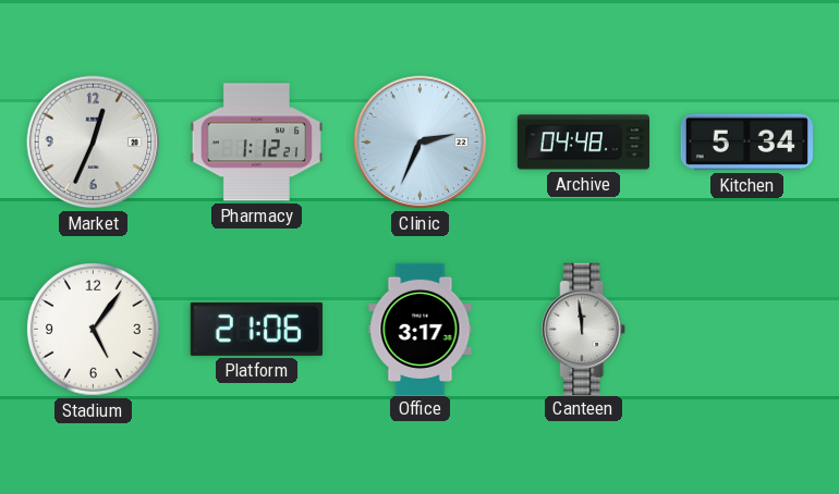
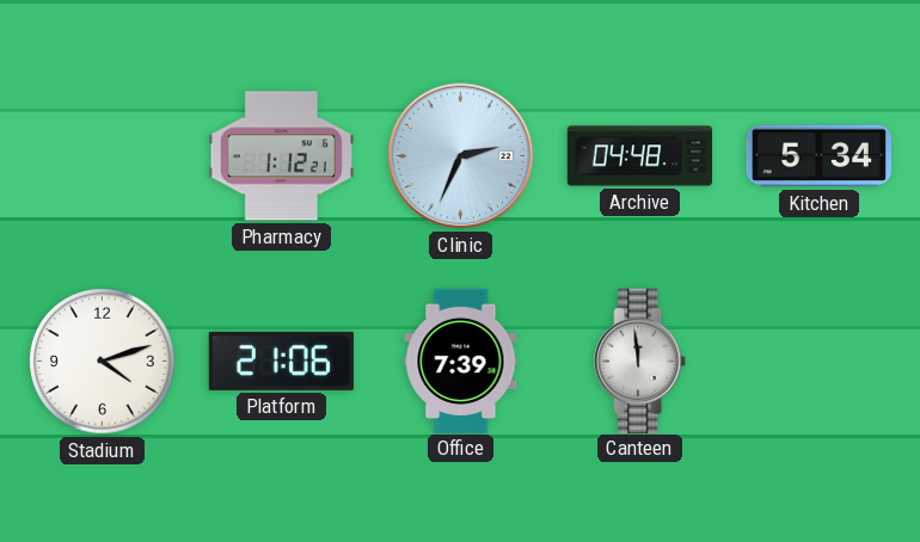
Market: 12:34 -> none
Stadium: 5:06 -> 4:12
Office: 3:17 -> 7:39
